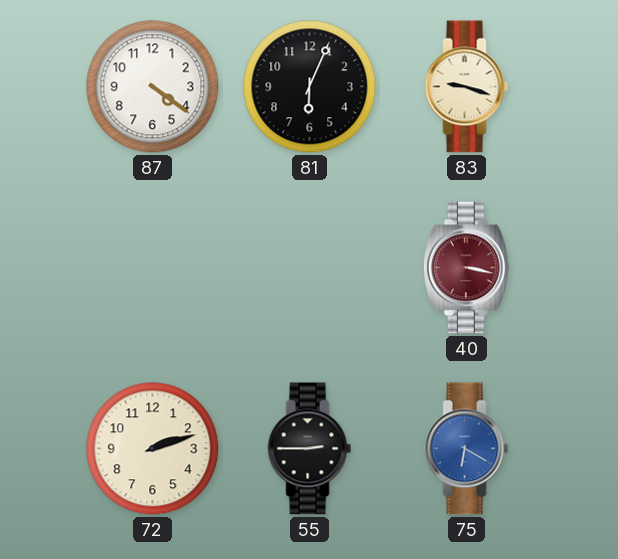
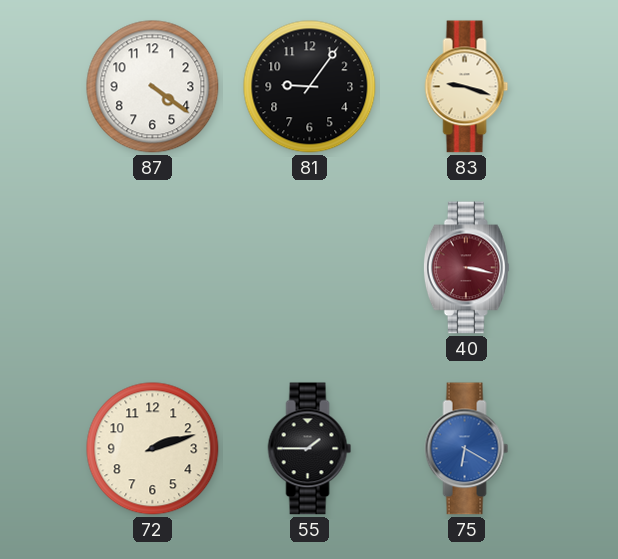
81: 6:04 -> 9:06
55: 2:45 -> 1:45
